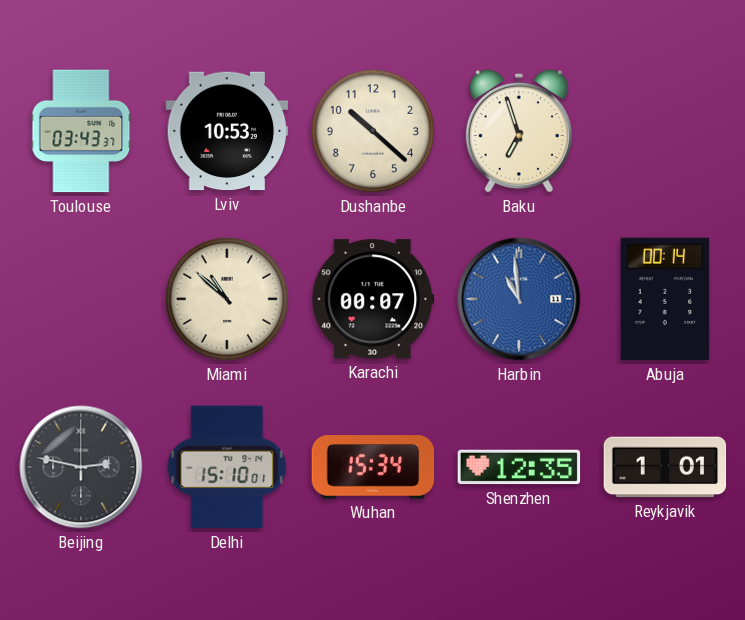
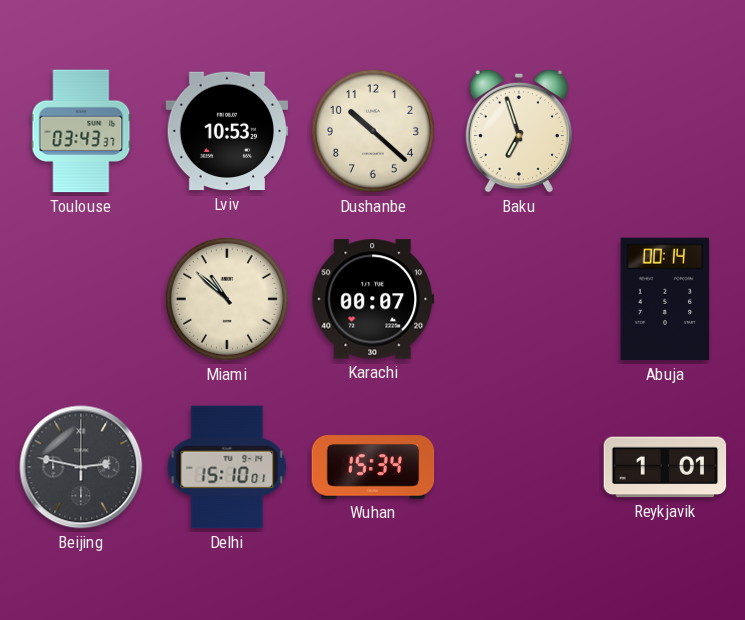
Harbin: 10:59 -> none
Shenzhen: 12:35 -> none
